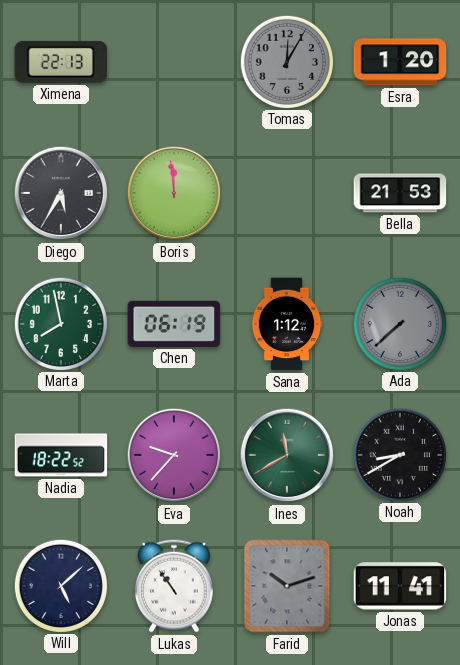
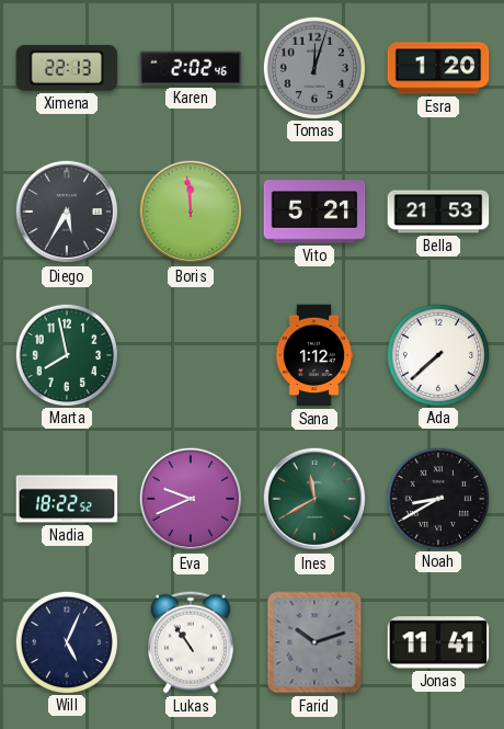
Karen: none -> 2:02
Tomas: 12:05 -> 12:03
Vito: none -> 5:21
Chen: 06:19 -> none
Ada dial: grey -> white
Eva: 9:37 -> 9:41
Will: 5:08 -> 5:04
